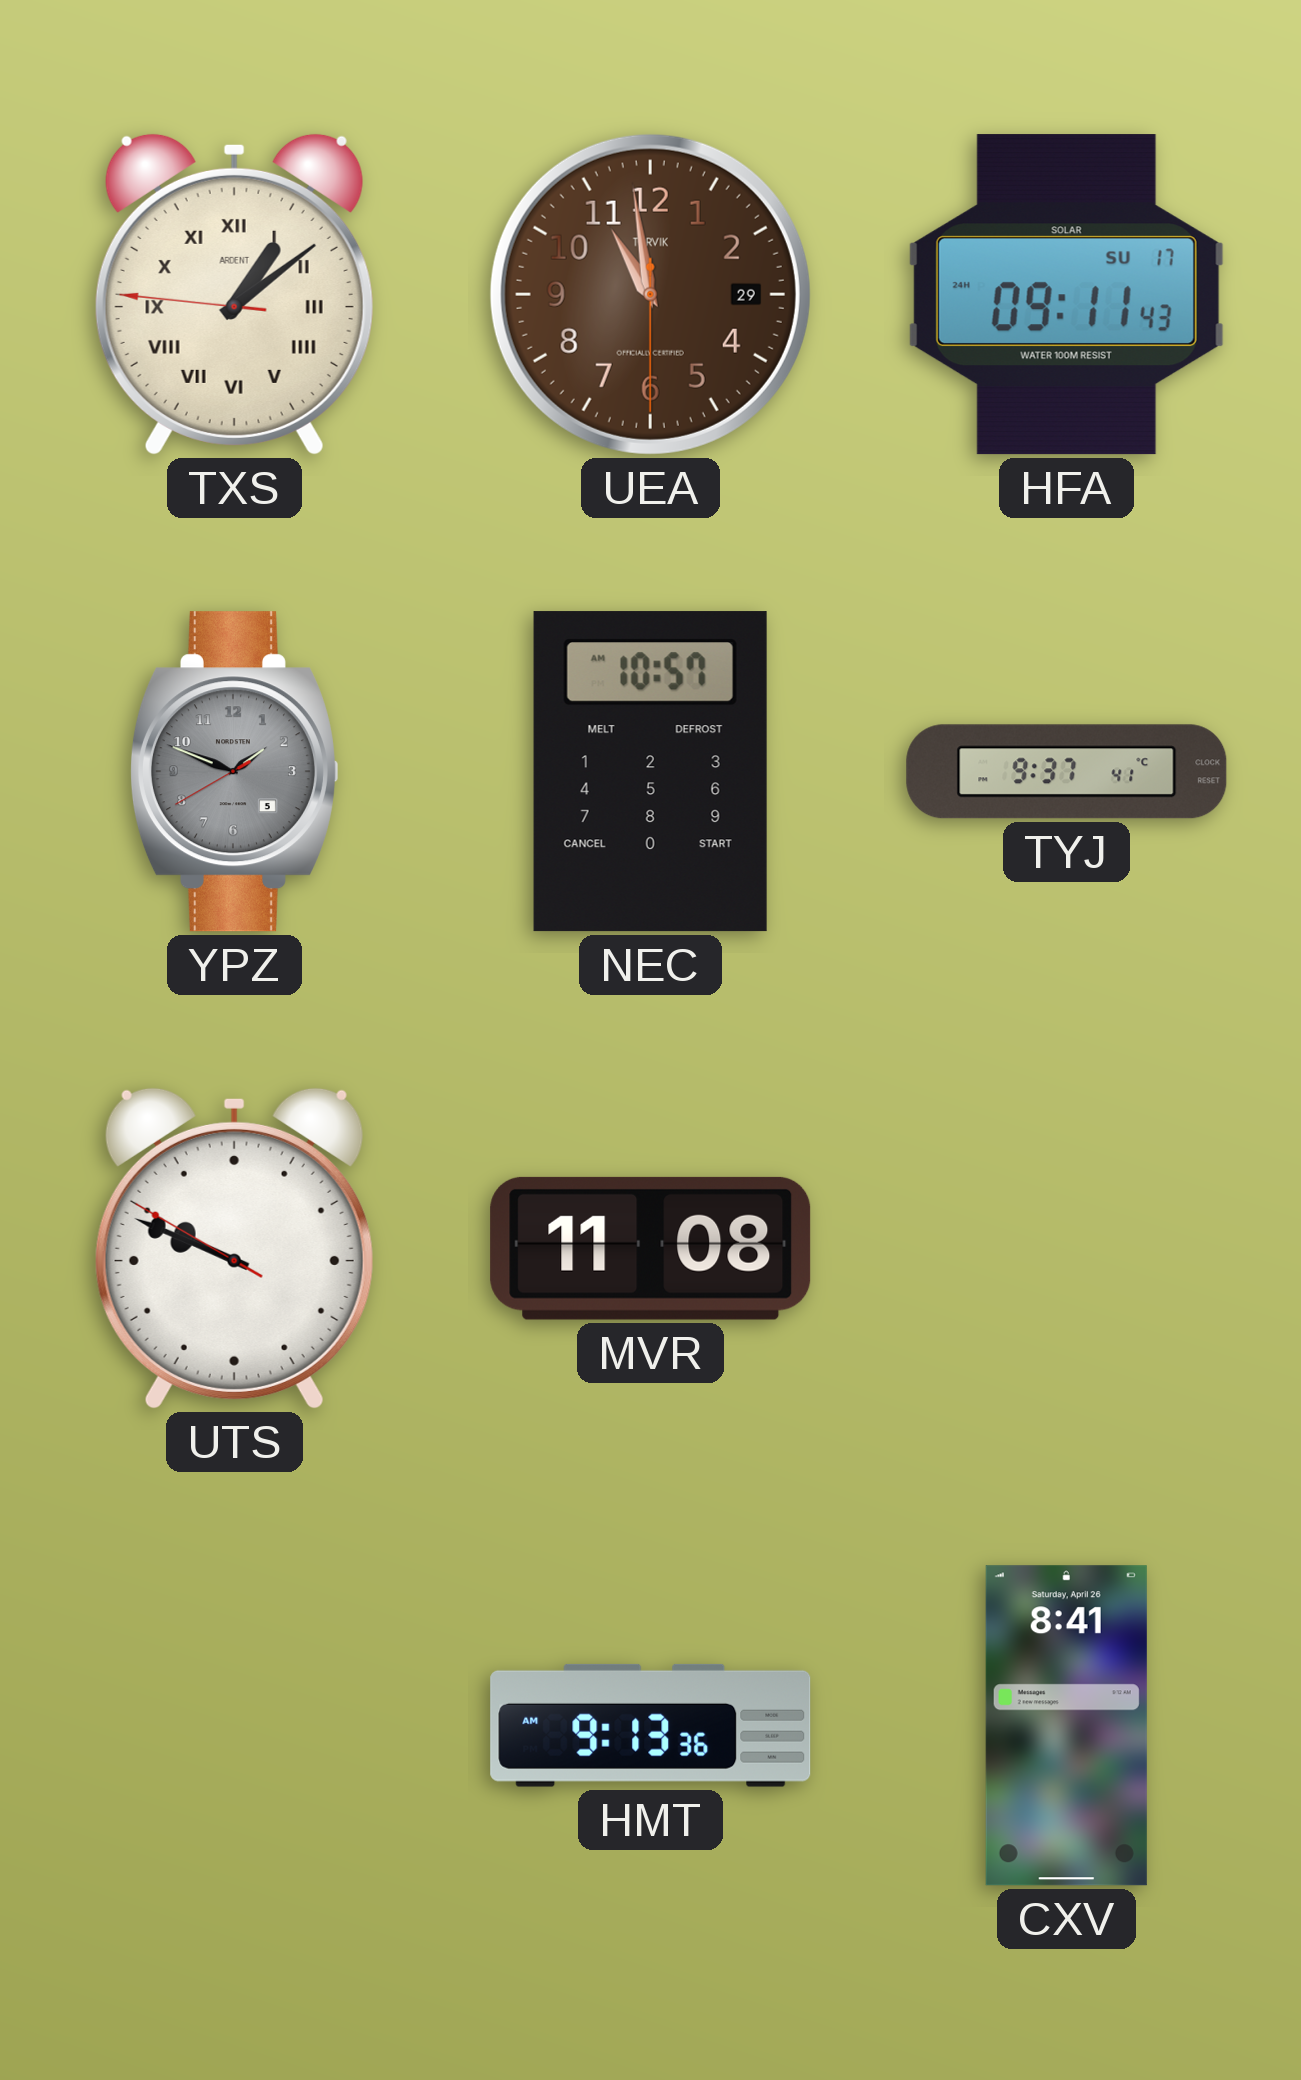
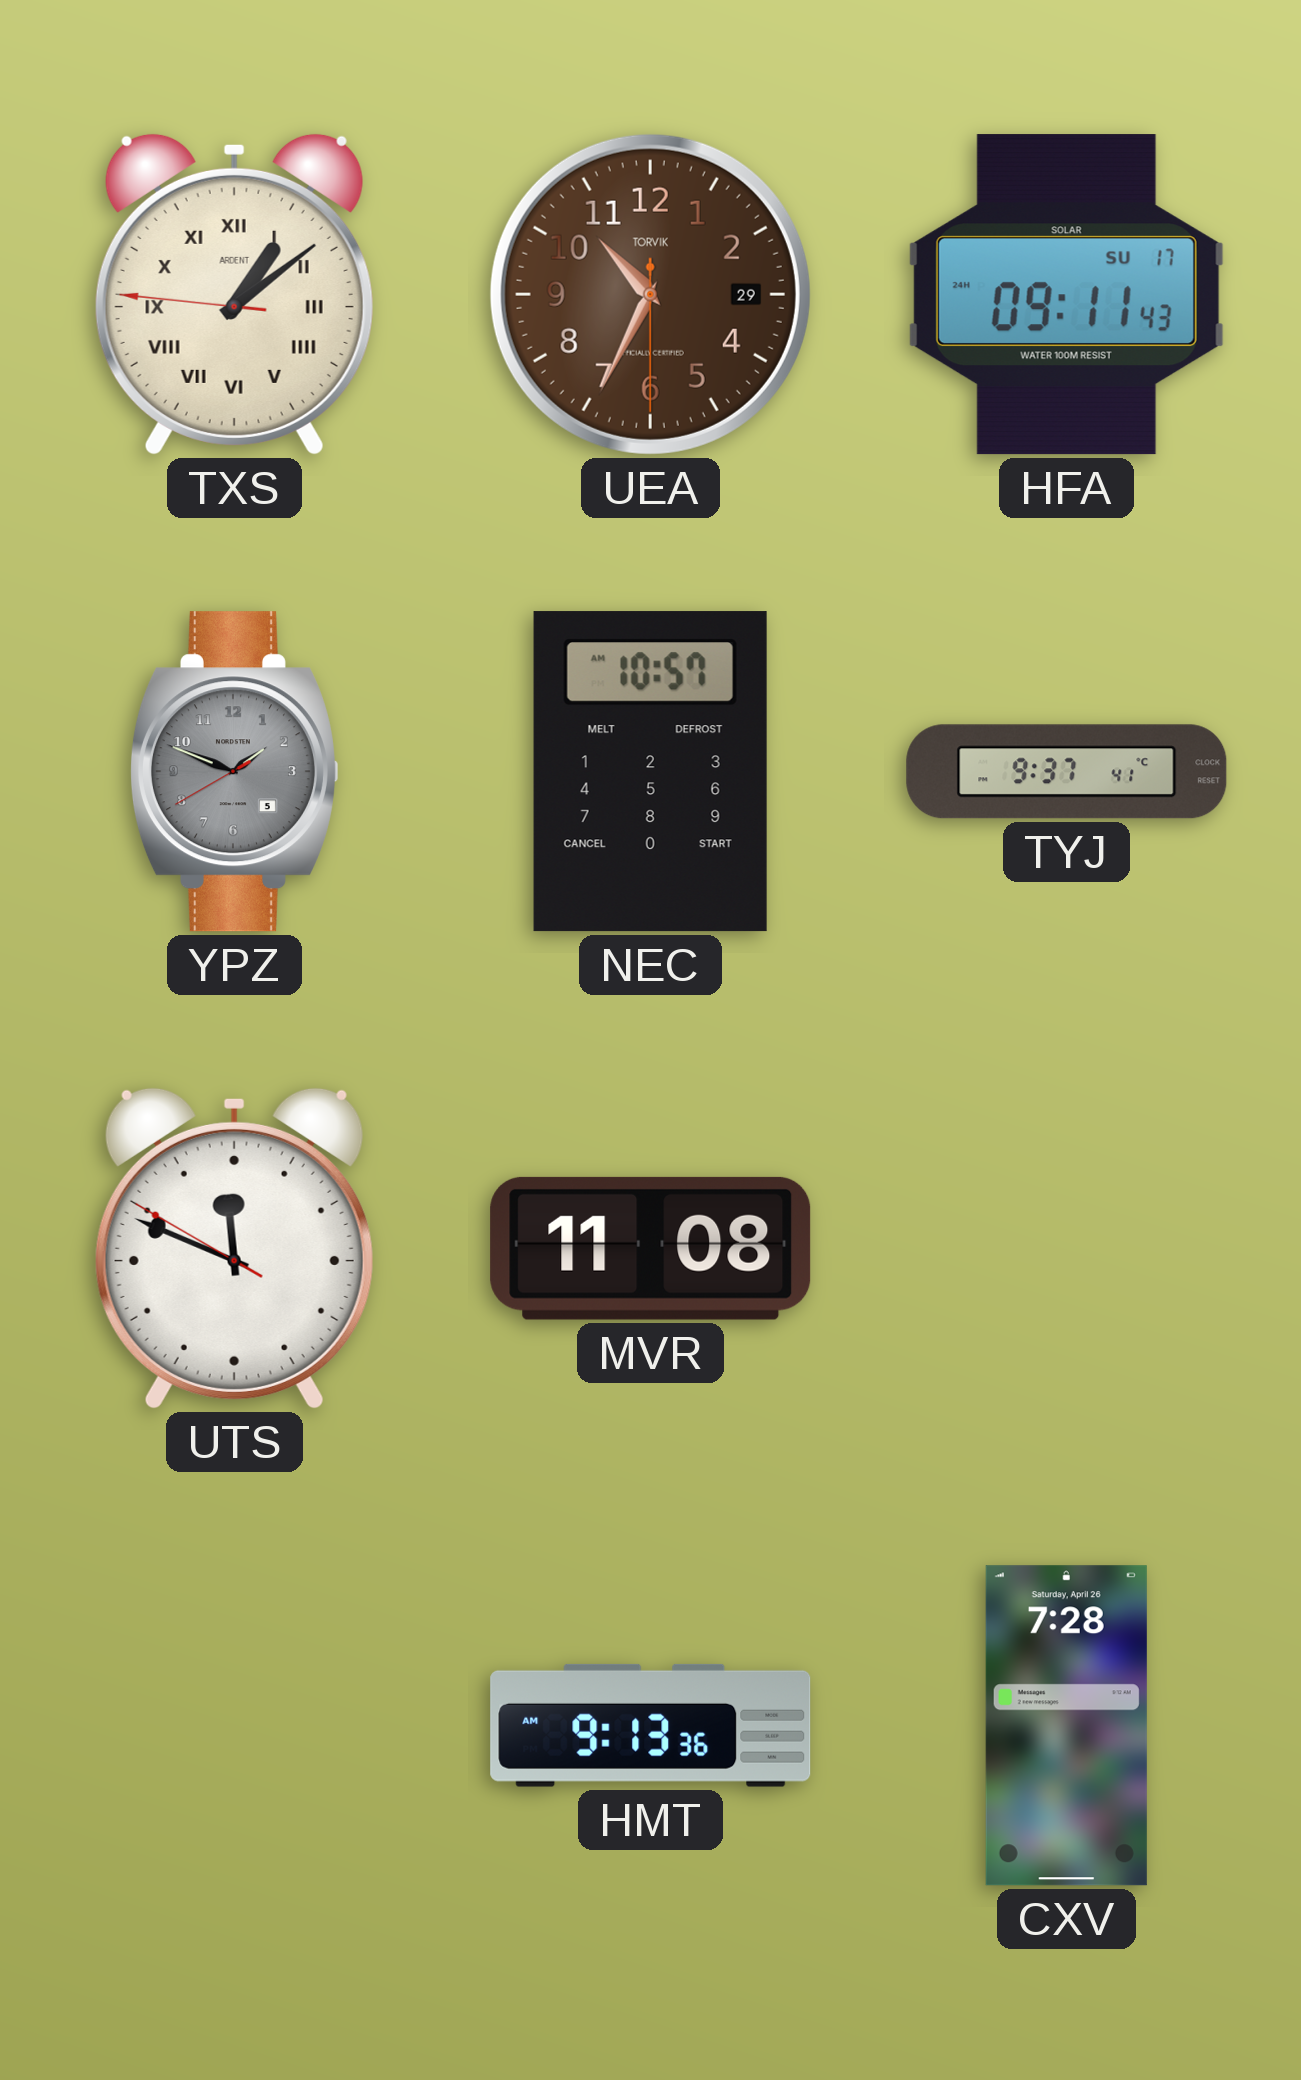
UEA: 10:58 -> 10:34
UTS: 9:48 -> 11:48
CXV: 8:41 -> 7:28
